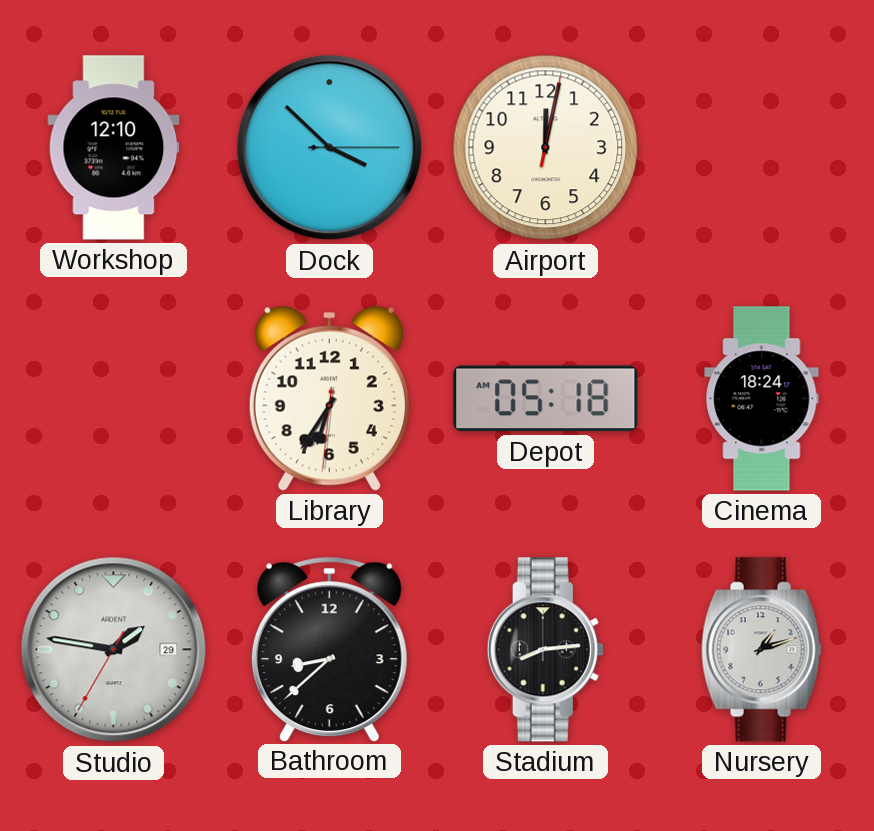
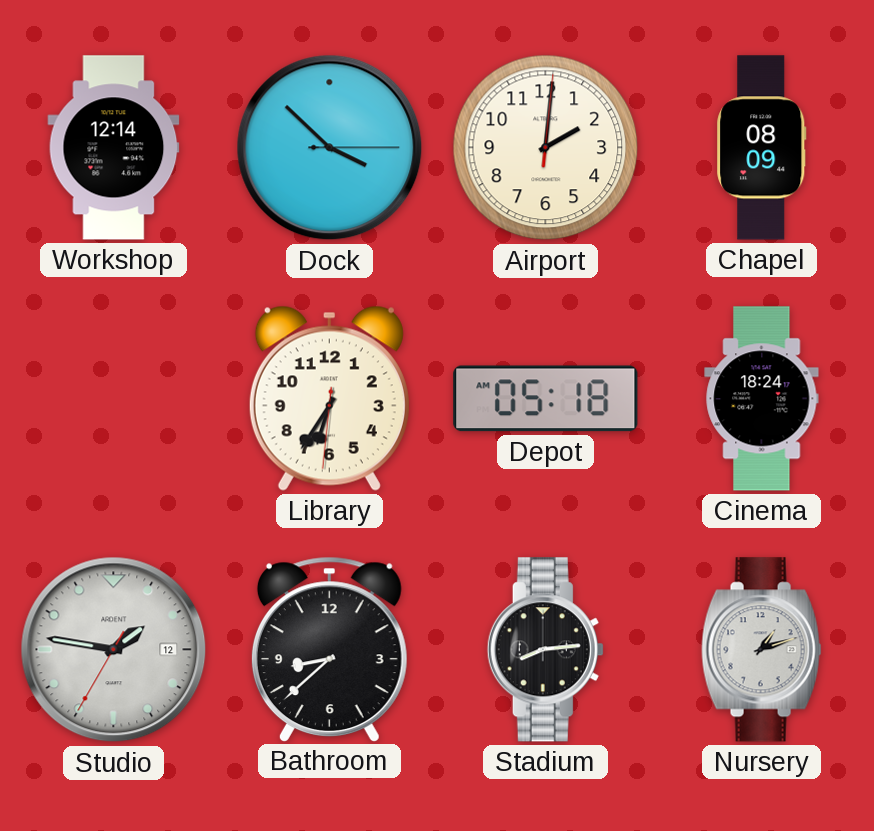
Workshop: 12:10 -> 12:14
Airport: 12:02 -> 2:01
Chapel: none -> 08:09
Studio date: 29 -> 12
